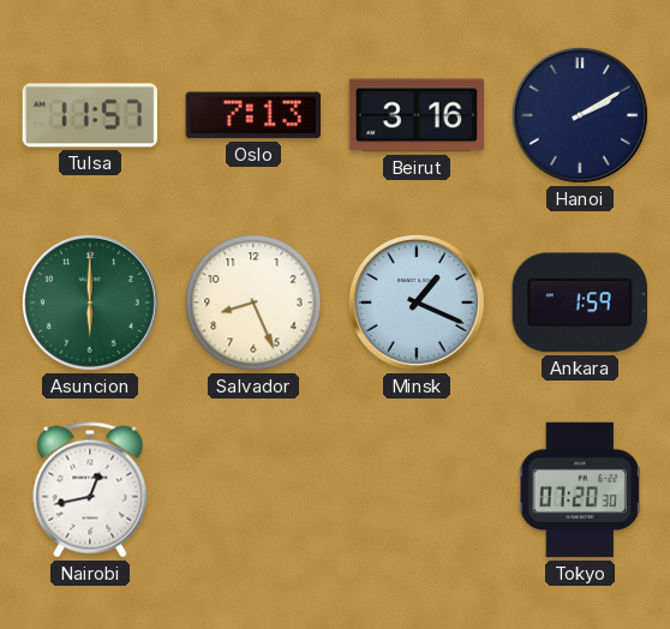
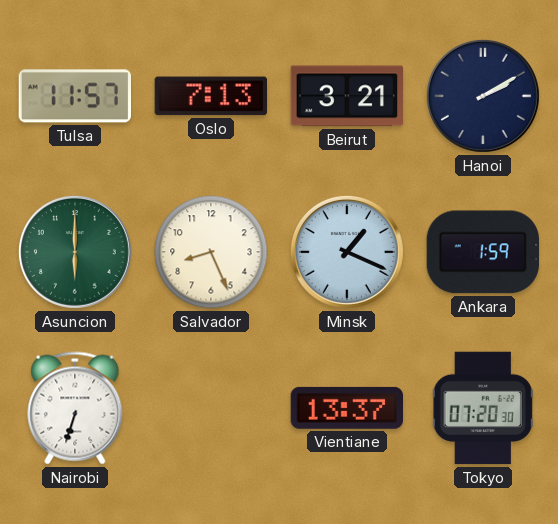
Beirut: 3:16 -> 3:21
Nairobi: 12:43 -> 6:33
Vientiane: none -> 13:37
